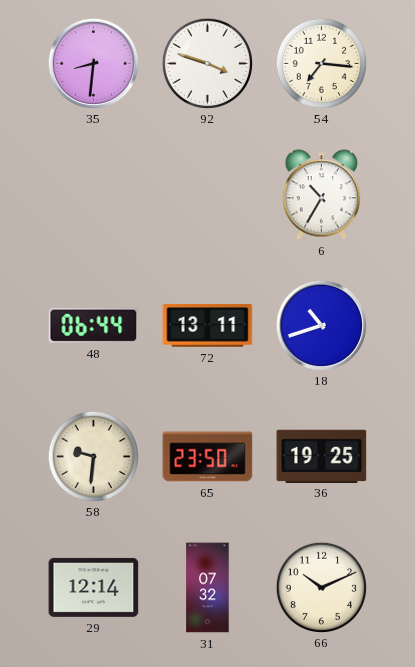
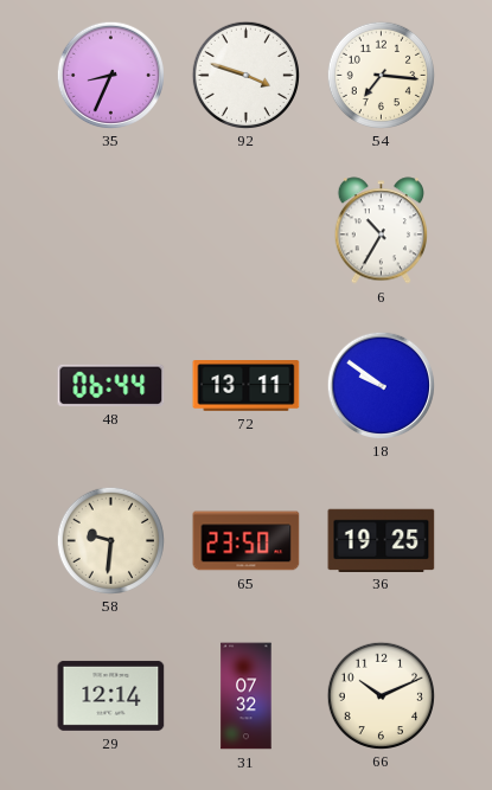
35: 8:31 -> 8:34
18: 10:42 -> 9:51
